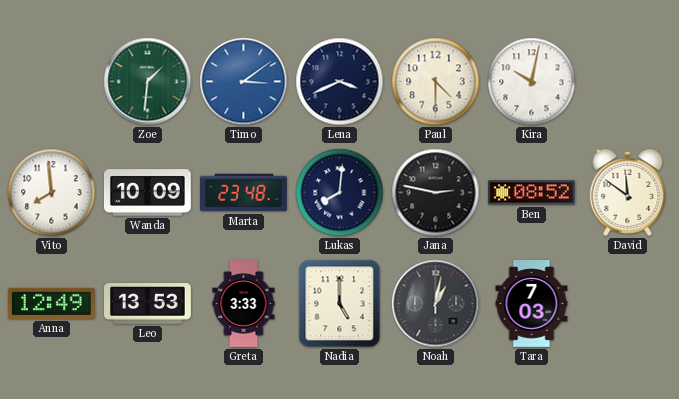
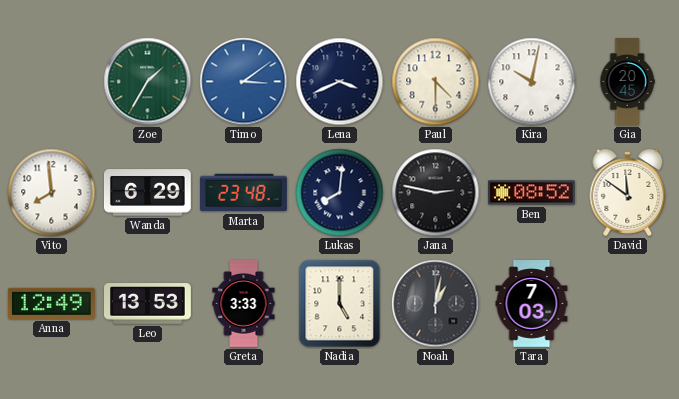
Zoe: 1:31 -> 1:35
Gia: none -> 20:45
Wanda: 10:09 -> 6:29
